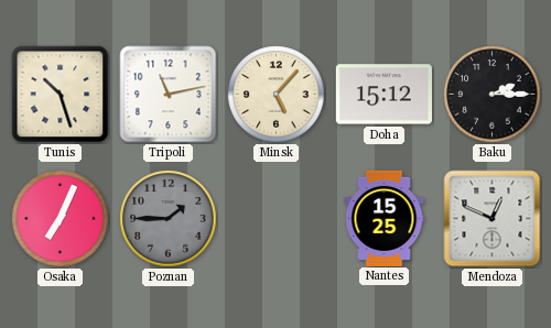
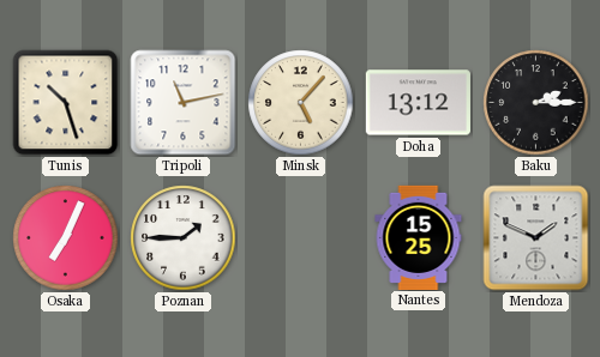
Doha: 15:12 -> 13:12
Poznan dial: grey -> white
Mendoza: 12:49 -> 1:49
